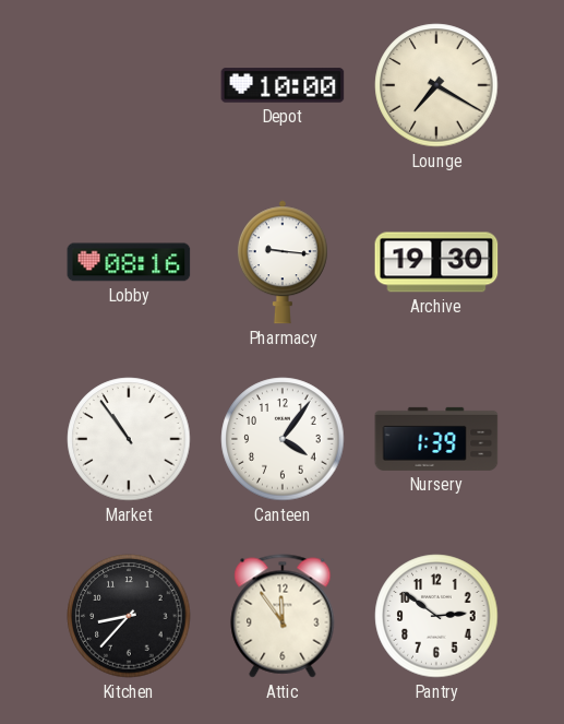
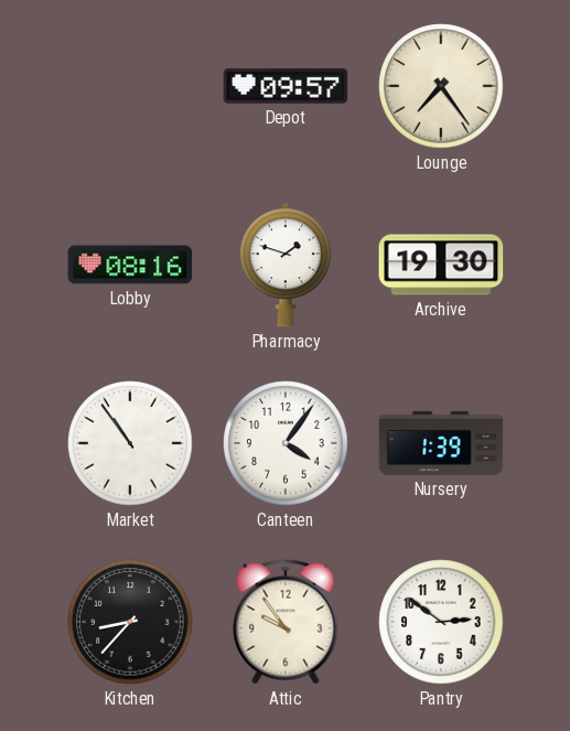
Depot: 10:00 -> 09:57
Lounge: 7:20 -> 7:24
Pharmacy: 9:16 -> 1:48
Attic: 11:54 -> 9:54
